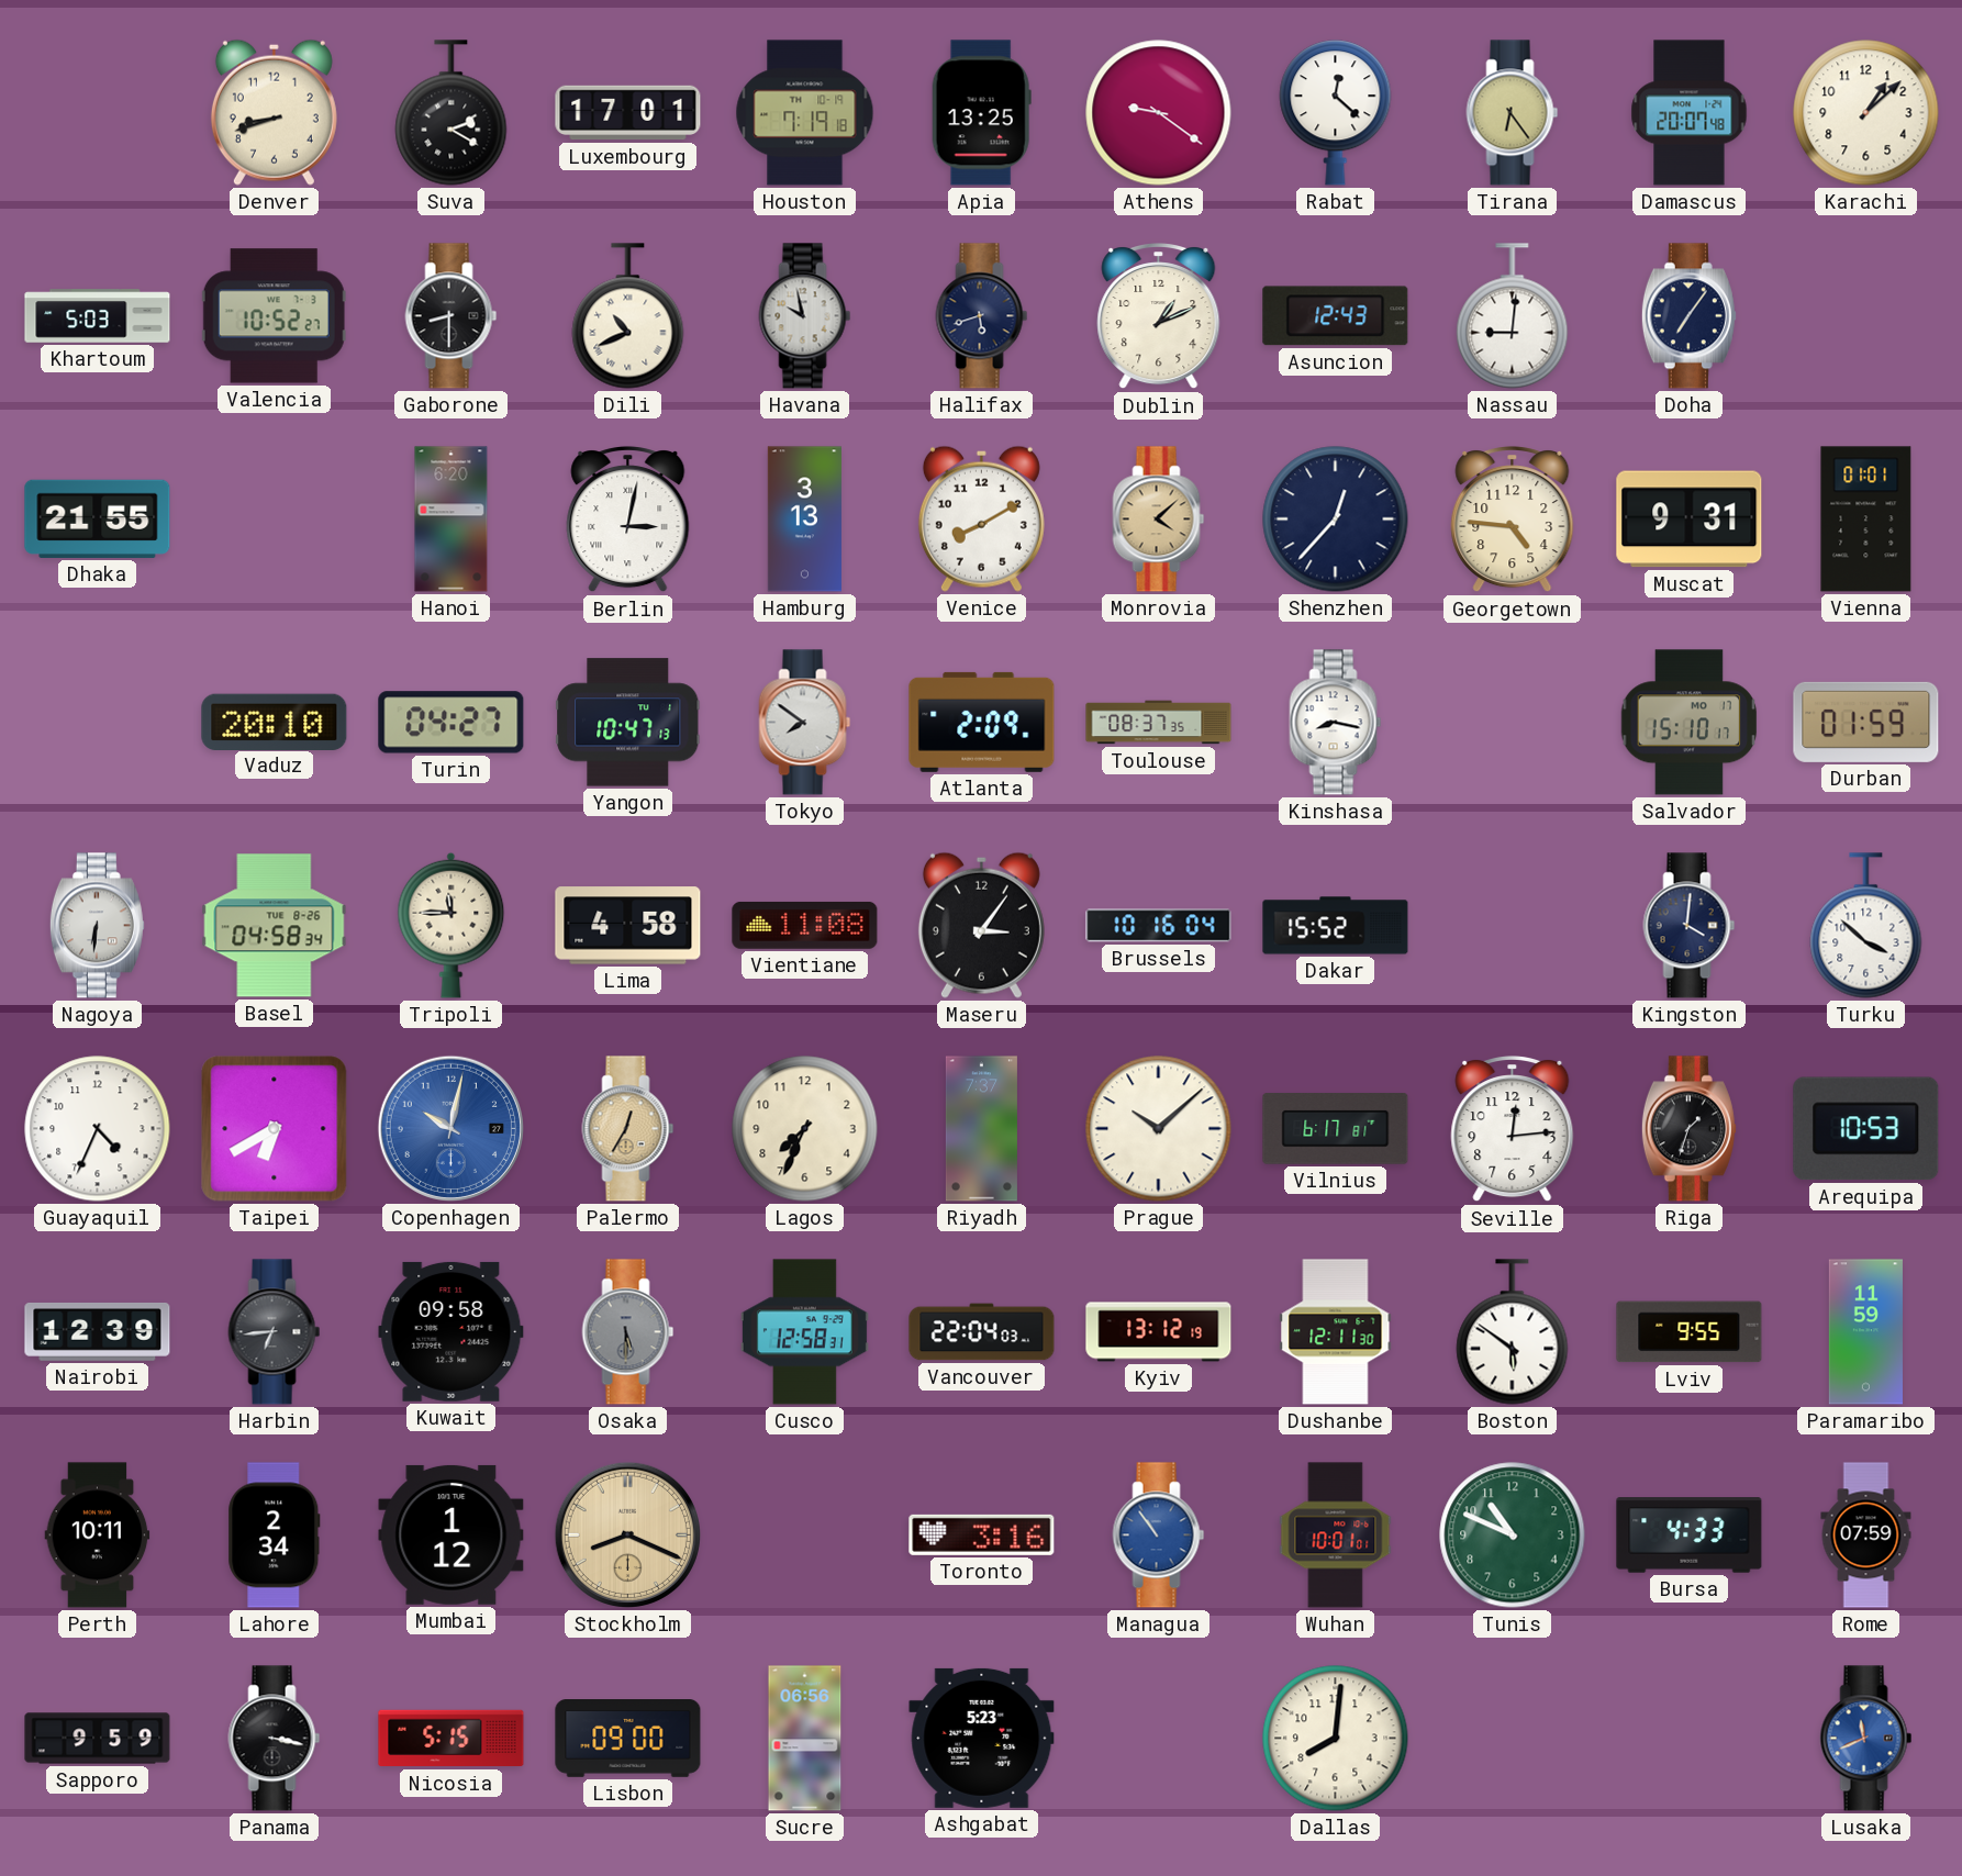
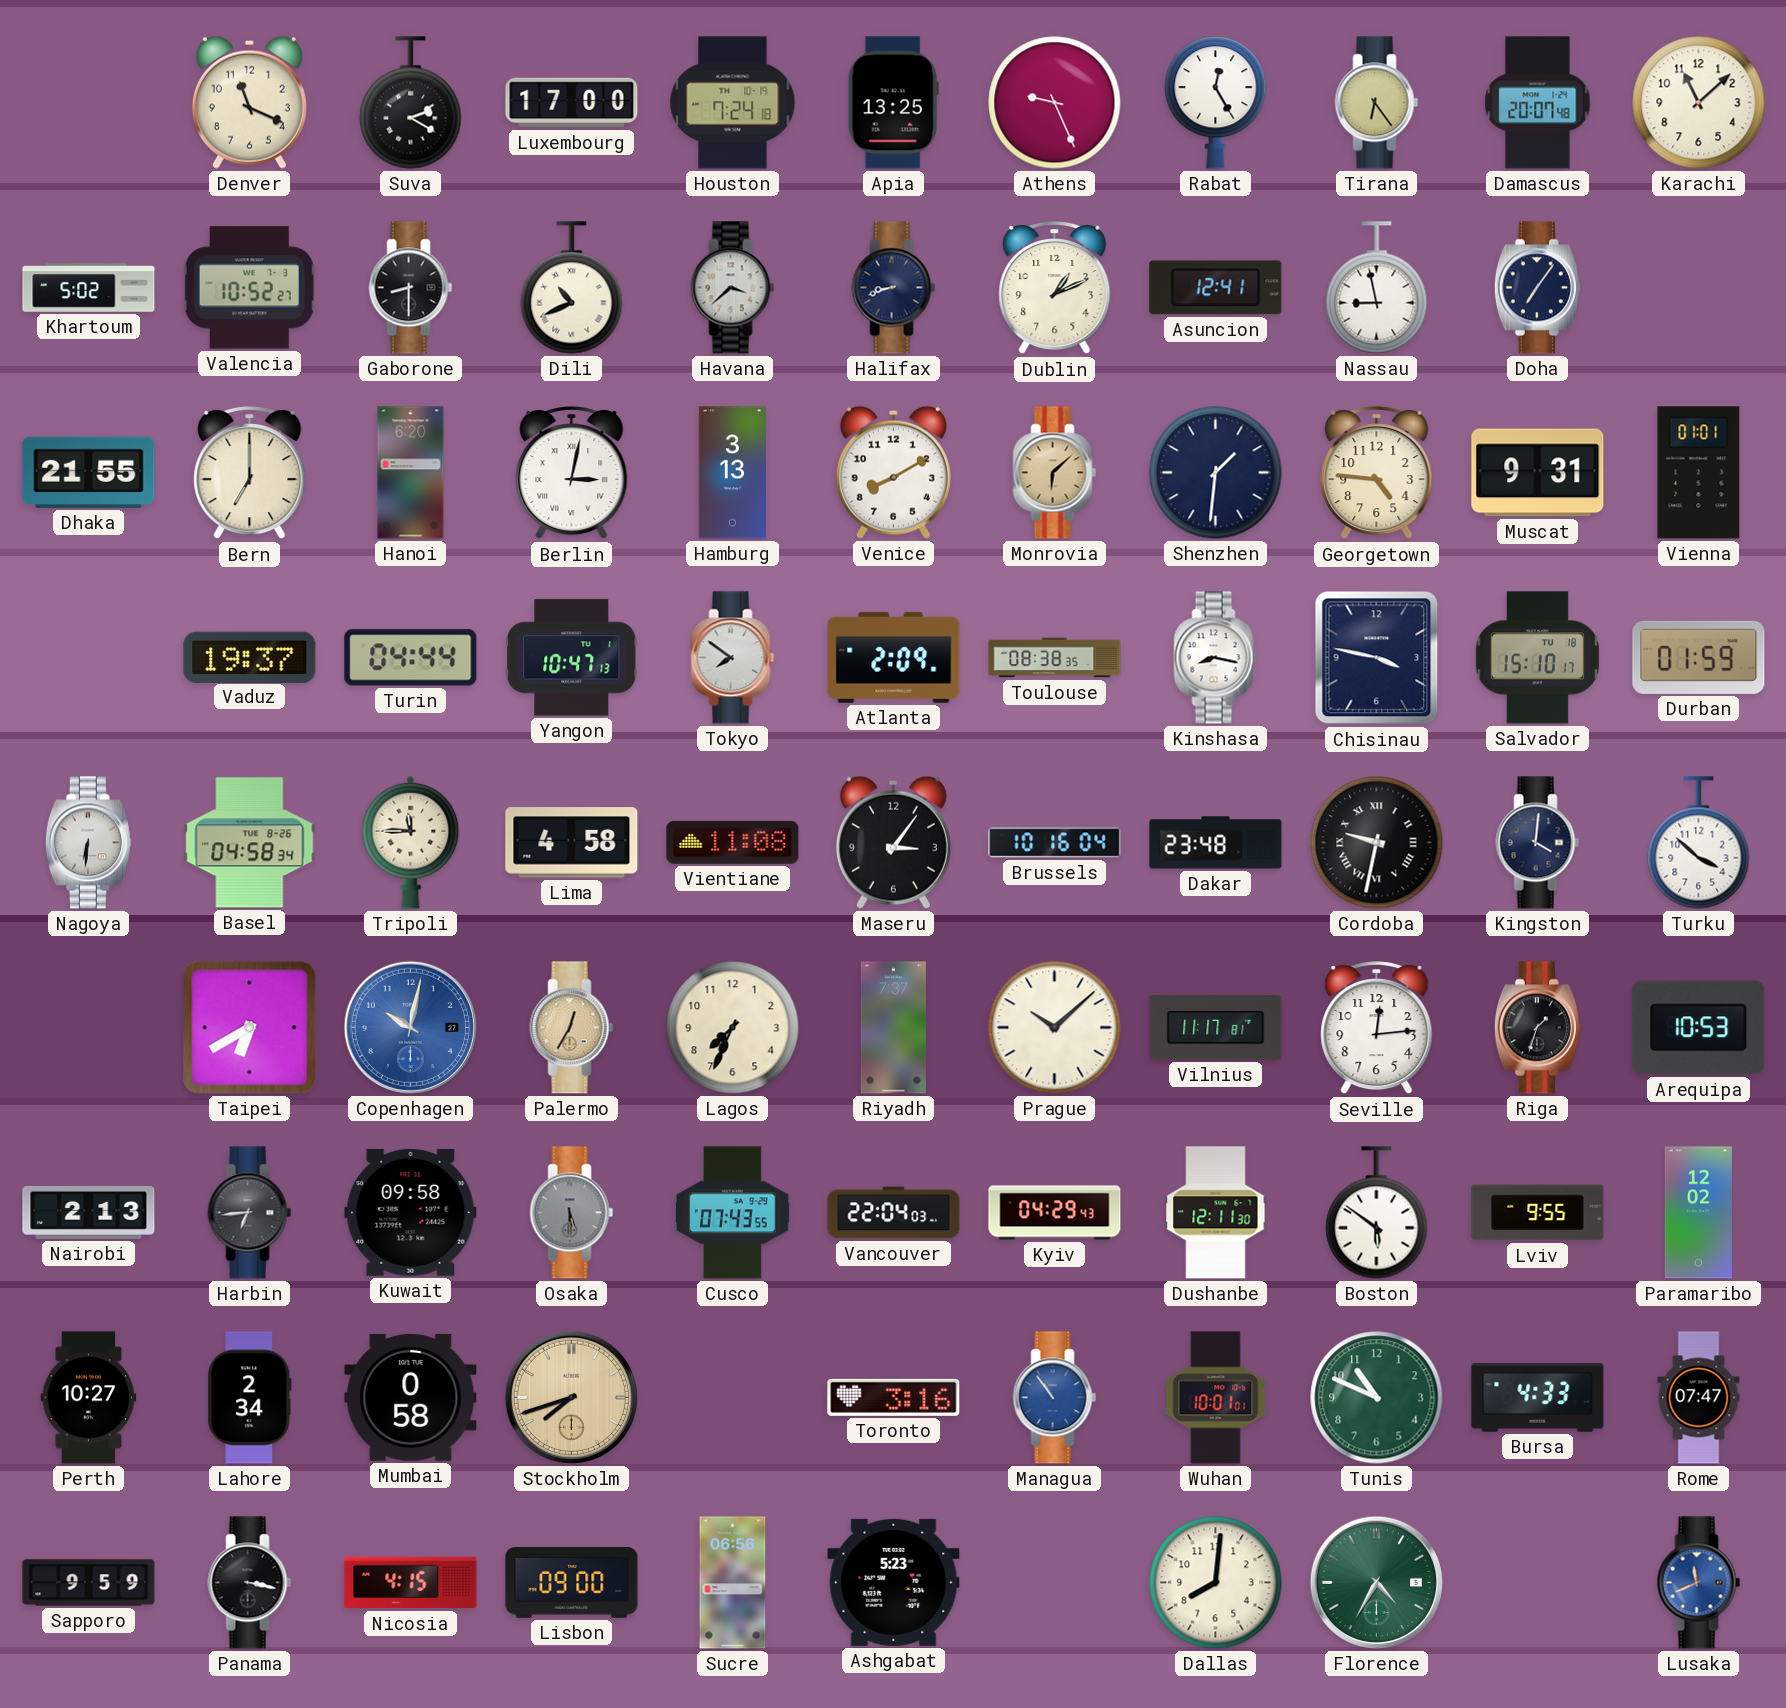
Denver: 8:42 -> 11:19
Luxembourg: 17:01 -> 17:00
Houston: 7:19 -> 7:24
Athens: 9:21 -> 9:26
Rabat: 12:22 -> 12:25
Karachi: 1:08 -> 11:08
Khartoum: 5:03 -> 5:02
Havana: 9:58 -> 3:38
Halifax: 5:42 -> 8:42
Asuncion: 12:43 -> 12:41
Nassau: 9:01 -> 8:58
Bern: none -> 7:00
Monrovia: 4:08 -> 6:08
Shenzhen: 12:37 -> 1:31
Vaduz: 20:10 -> 19:37
Turin: 04:27 -> 04:44
Toulouse: 08:37 -> 08:38
Chisinau: none -> 3:47
Salvador date: MO 17 -> TU 18
Dakar: 15:52 -> 23:48
Cordoba: none -> 9:32
Guayaquil: 4:34 -> none
Vilnius: 6:17 -> 11:17
Nairobi: 12:39 -> 2:13
Cusco: 12:58 -> 07:43
Kyiv: 13:12 -> 04:29
Paramaribo: 11:59 -> 12:02
Perth: 10:11 -> 10:27
Mumbai: 1:12 -> 0:58
Stockholm: 8:19 -> 7:42
Rome: 07:59 -> 07:47
Nicosia: 5:15 -> 4:15
Florence: none -> 4:35
